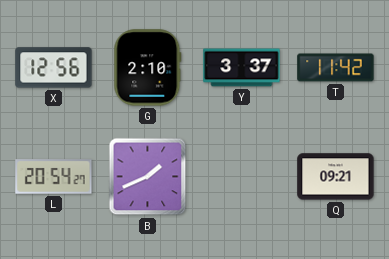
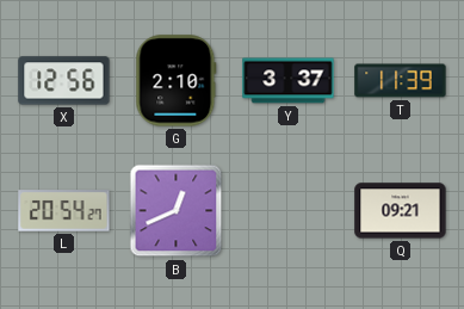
T: 11:42 -> 11:39
B: 1:41 -> 12:41
